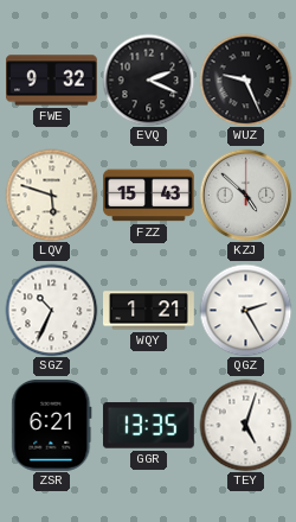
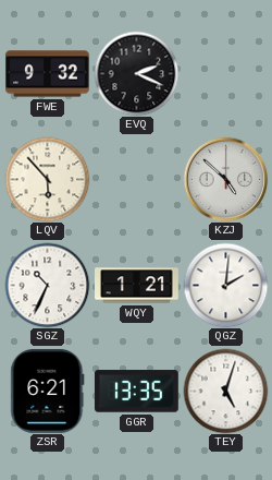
WUZ: 9:26 -> none
LQV: 5:48 -> 5:53
FZZ: 15:43 -> none
QGZ: 2:25 -> 2:01
